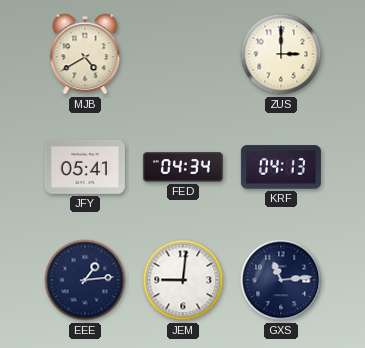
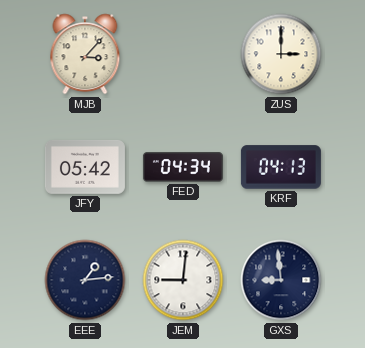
MJB: 4:40 -> 3:07
JFY: 05:41 -> 05:42
GXS: 11:14 -> 8:59
